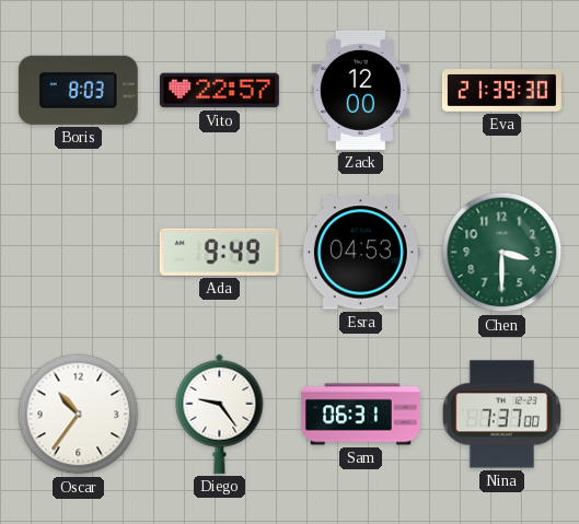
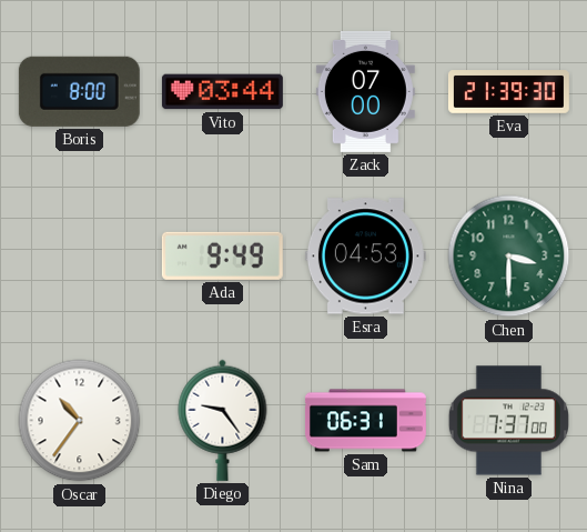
Boris: 8:03 -> 8:00
Vito: 22:57 -> 03:44
Zack: 12:00 -> 07:00
